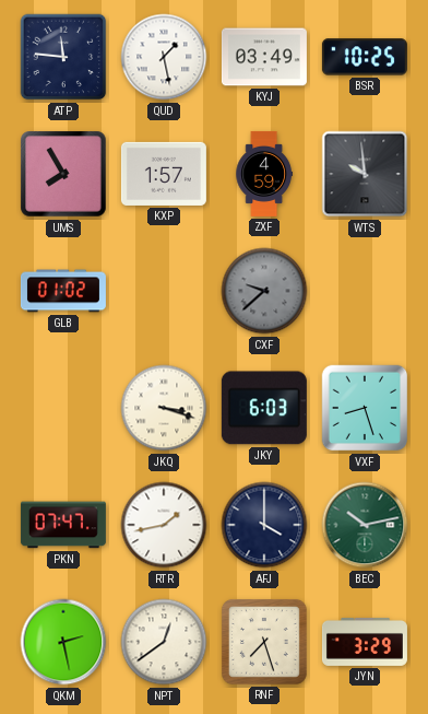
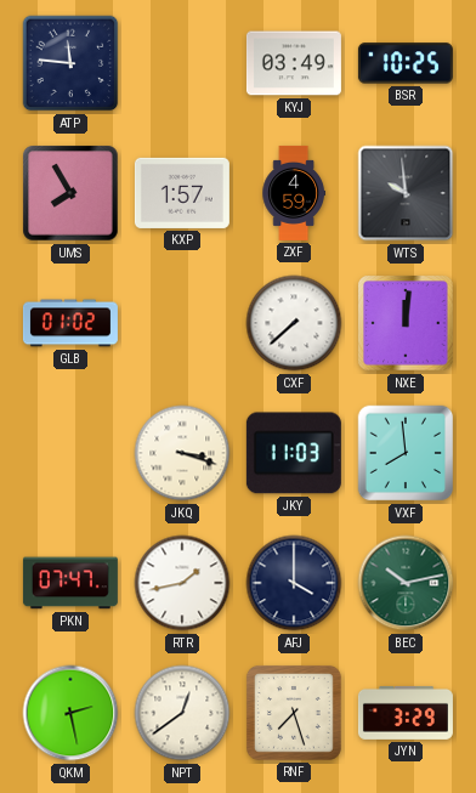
QUD: 1:28 -> none
CXF: 9:38 -> 7:38
CXF dial: grey -> white
NXE: none -> 12:01
JKY: 6:03 -> 11:03
VXF: 8:27 -> 7:59
